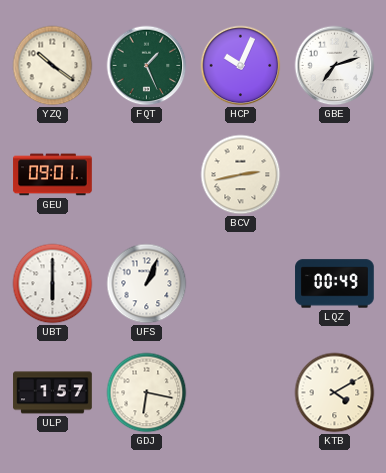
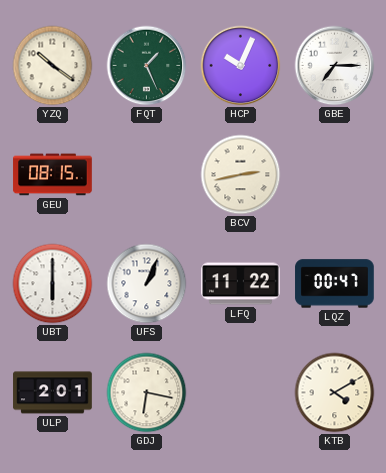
GBE: 7:12 -> 7:15
GEU: 09:01 -> 08:15
LFQ: none -> 11:22
LQZ: 00:49 -> 00:47
ULP: 1:57 -> 2:01
